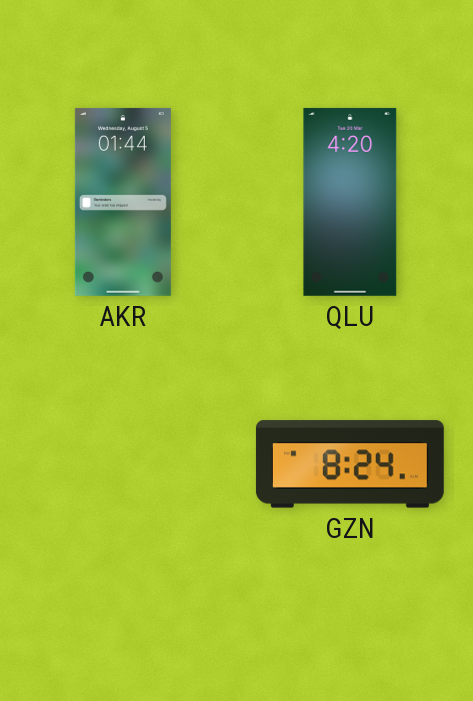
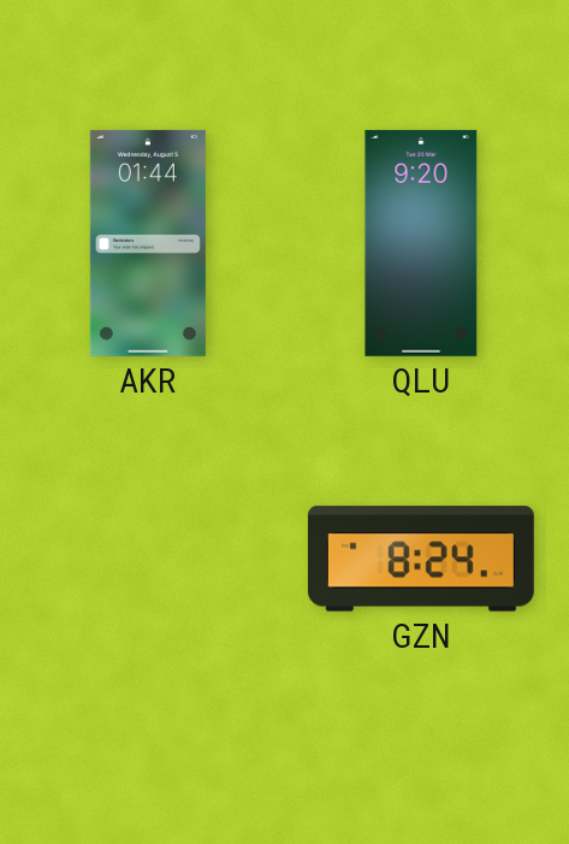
QLU: 4:20 -> 9:20
